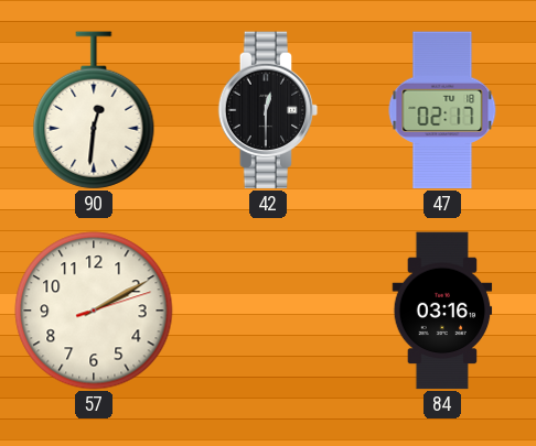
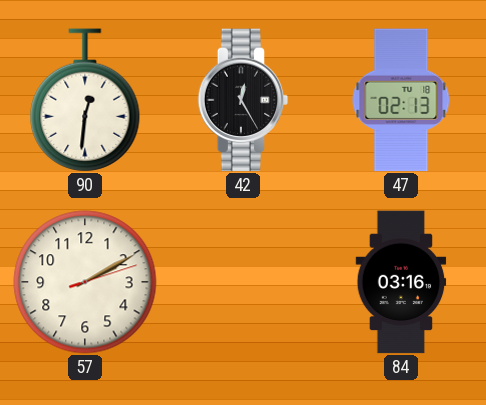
42: 12:30 -> 12:25
47: 02:17 -> 02:13
